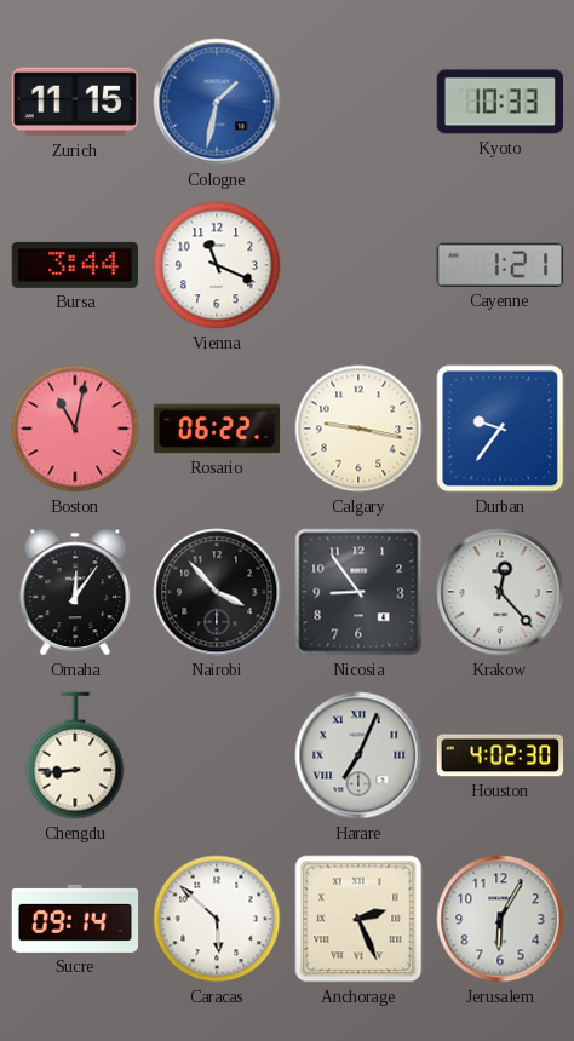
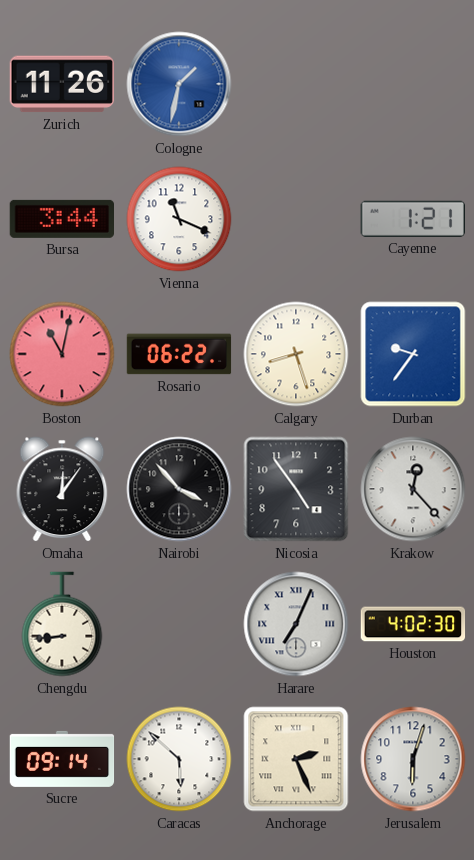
Zurich: 11:15 -> 11:26
Kyoto: 10:33 -> none
Calgary: 9:17 -> 8:27
Nicosia: 8:54 -> 4:54
Jerusalem: 6:05 -> 6:03
